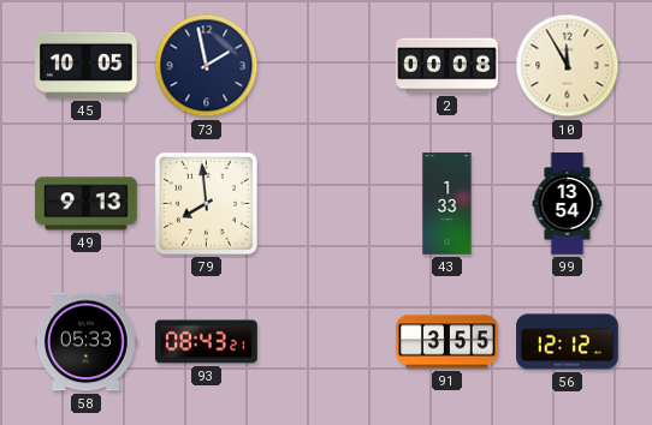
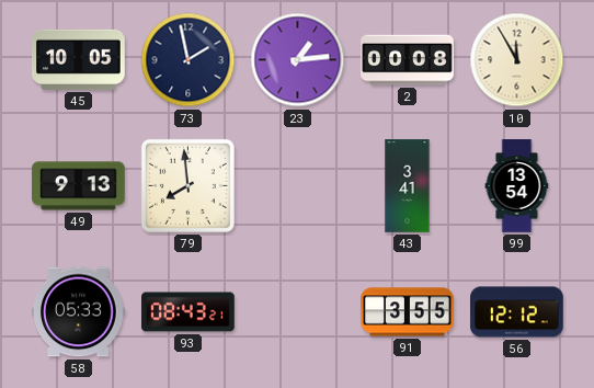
23: none -> 1:14
43: 1:33 -> 3:41
